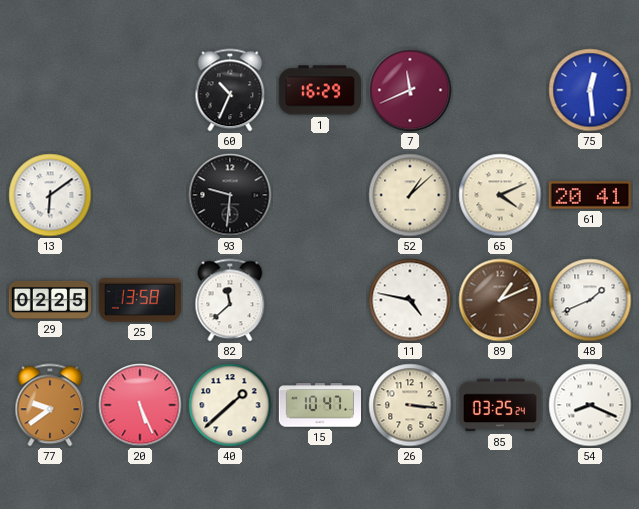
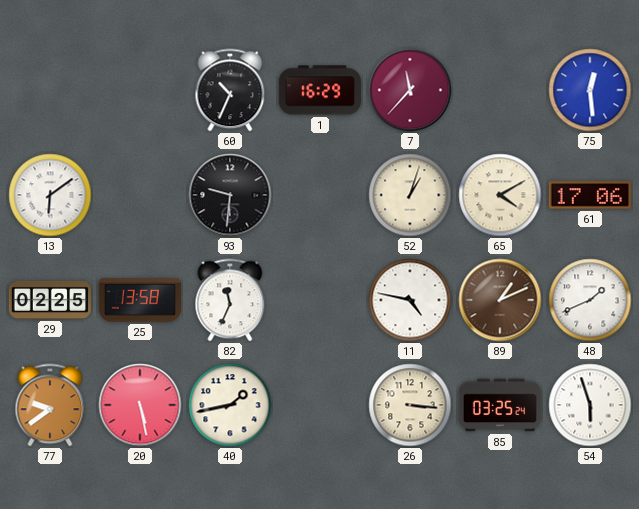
7: 11:41 -> 11:37
52: 1:08 -> 1:03
65: 4:11 -> 4:10
61: 20:41 -> 17:06
82: 11:38 -> 11:34
20: 5:26 -> 5:28
40: 1:38 -> 1:43
15: 10:47 -> none
54: 8:19 -> 5:57
